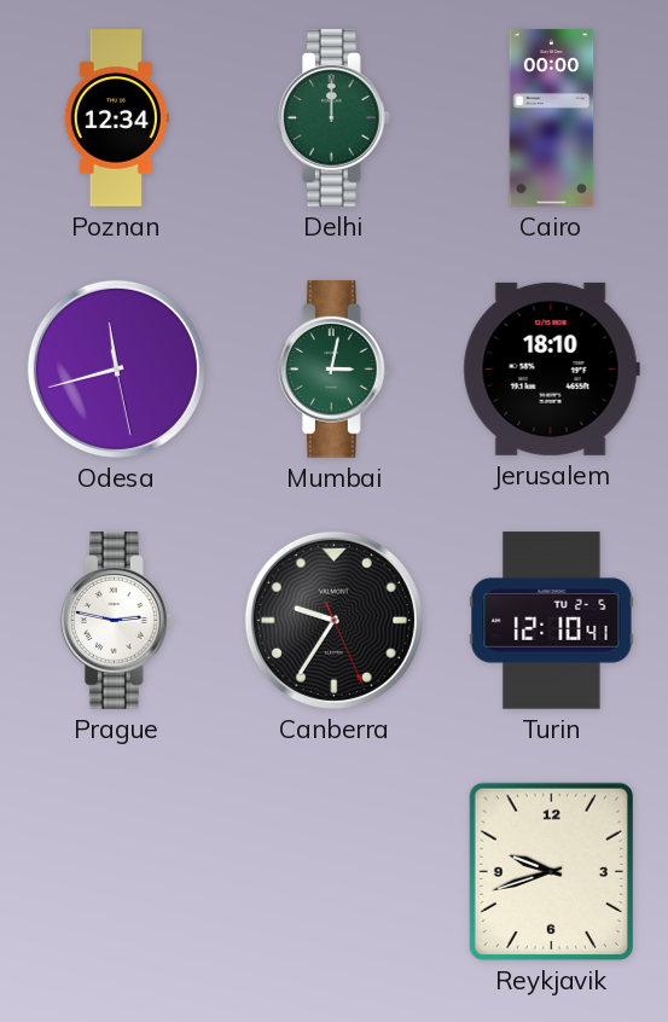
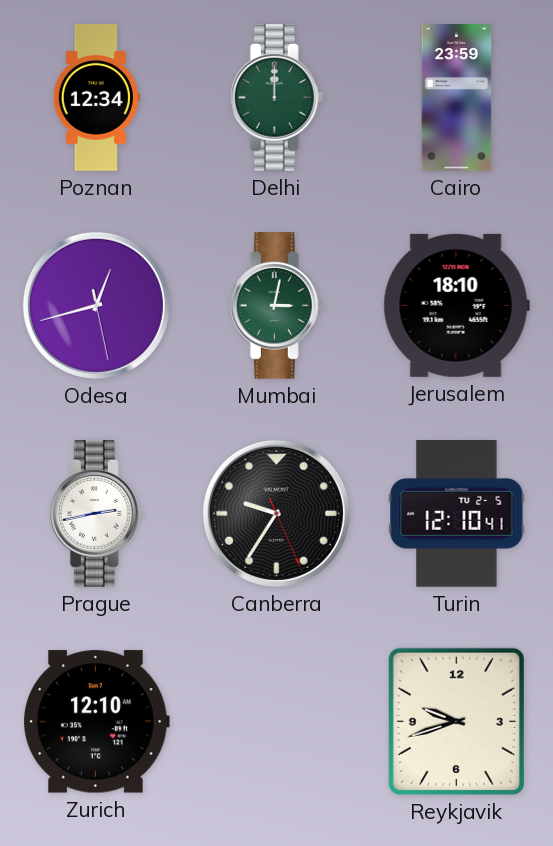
Cairo: 00:00 -> 23:59
Odesa: 11:42 -> 12:42
Prague: 2:47 -> 2:43
Zurich: none -> 12:10
